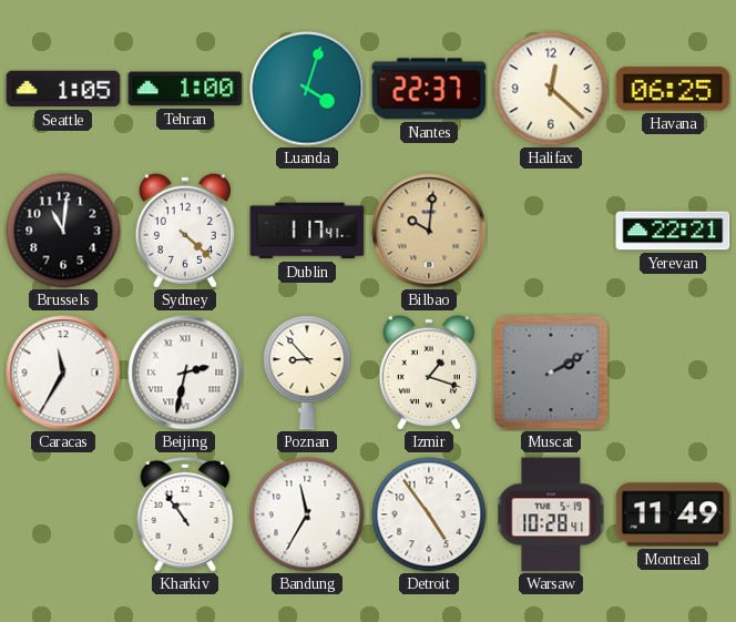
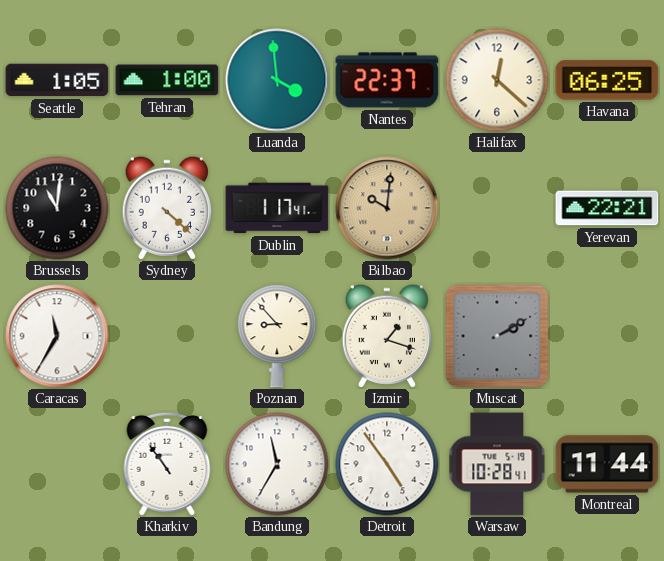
Luanda: 4:03 -> 3:59
Beijing: 2:32 -> none
Montreal: 11:49 -> 11:44
